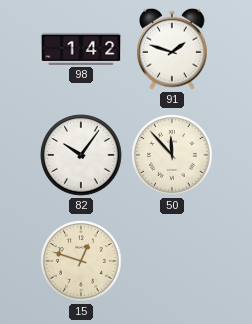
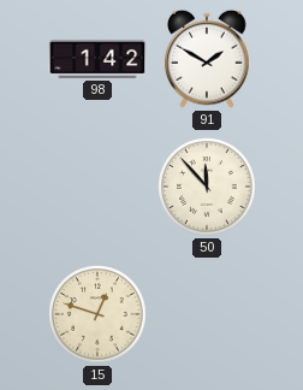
91: 1:48 -> 1:50
82: 10:06 -> none
